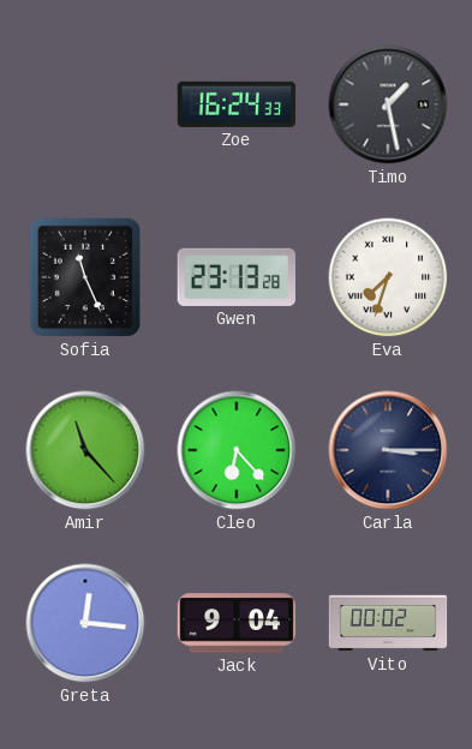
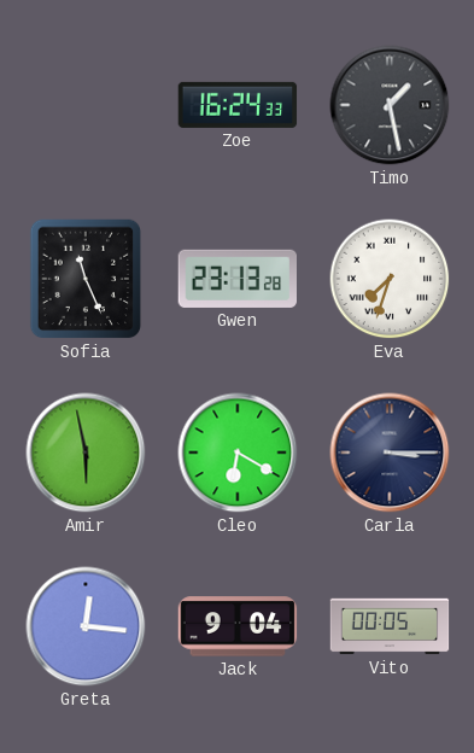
Amir: 11:23 -> 5:58
Cleo: 6:23 -> 6:20
Vito: 00:02 -> 00:05
